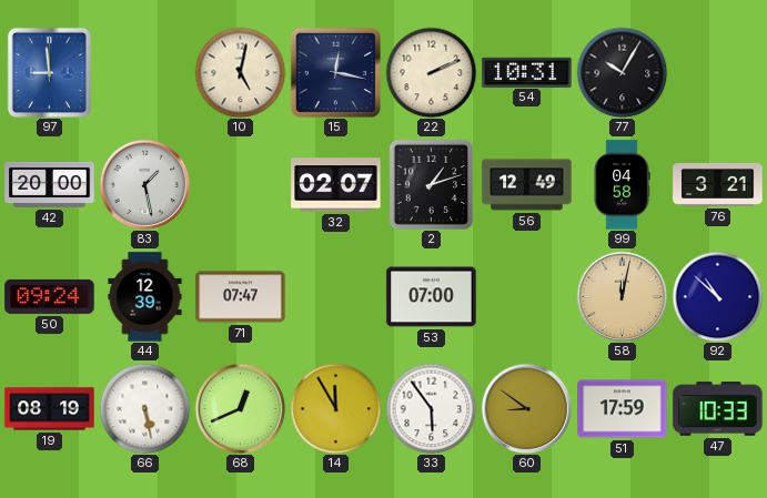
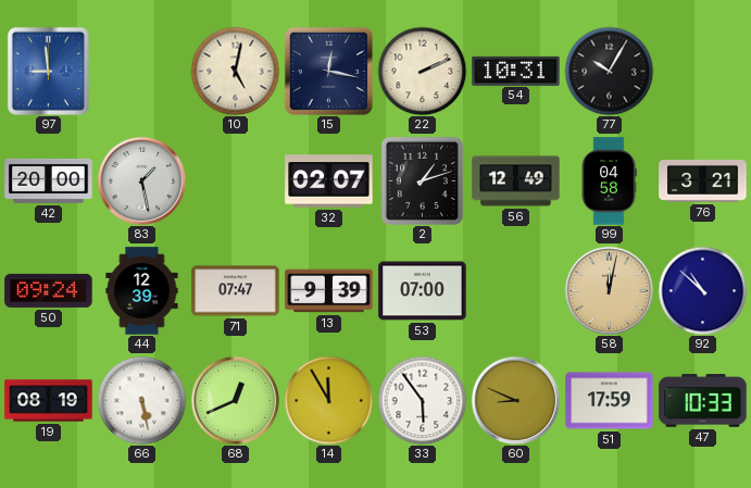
13: none -> 9:39
60: 8:51 -> 8:49
